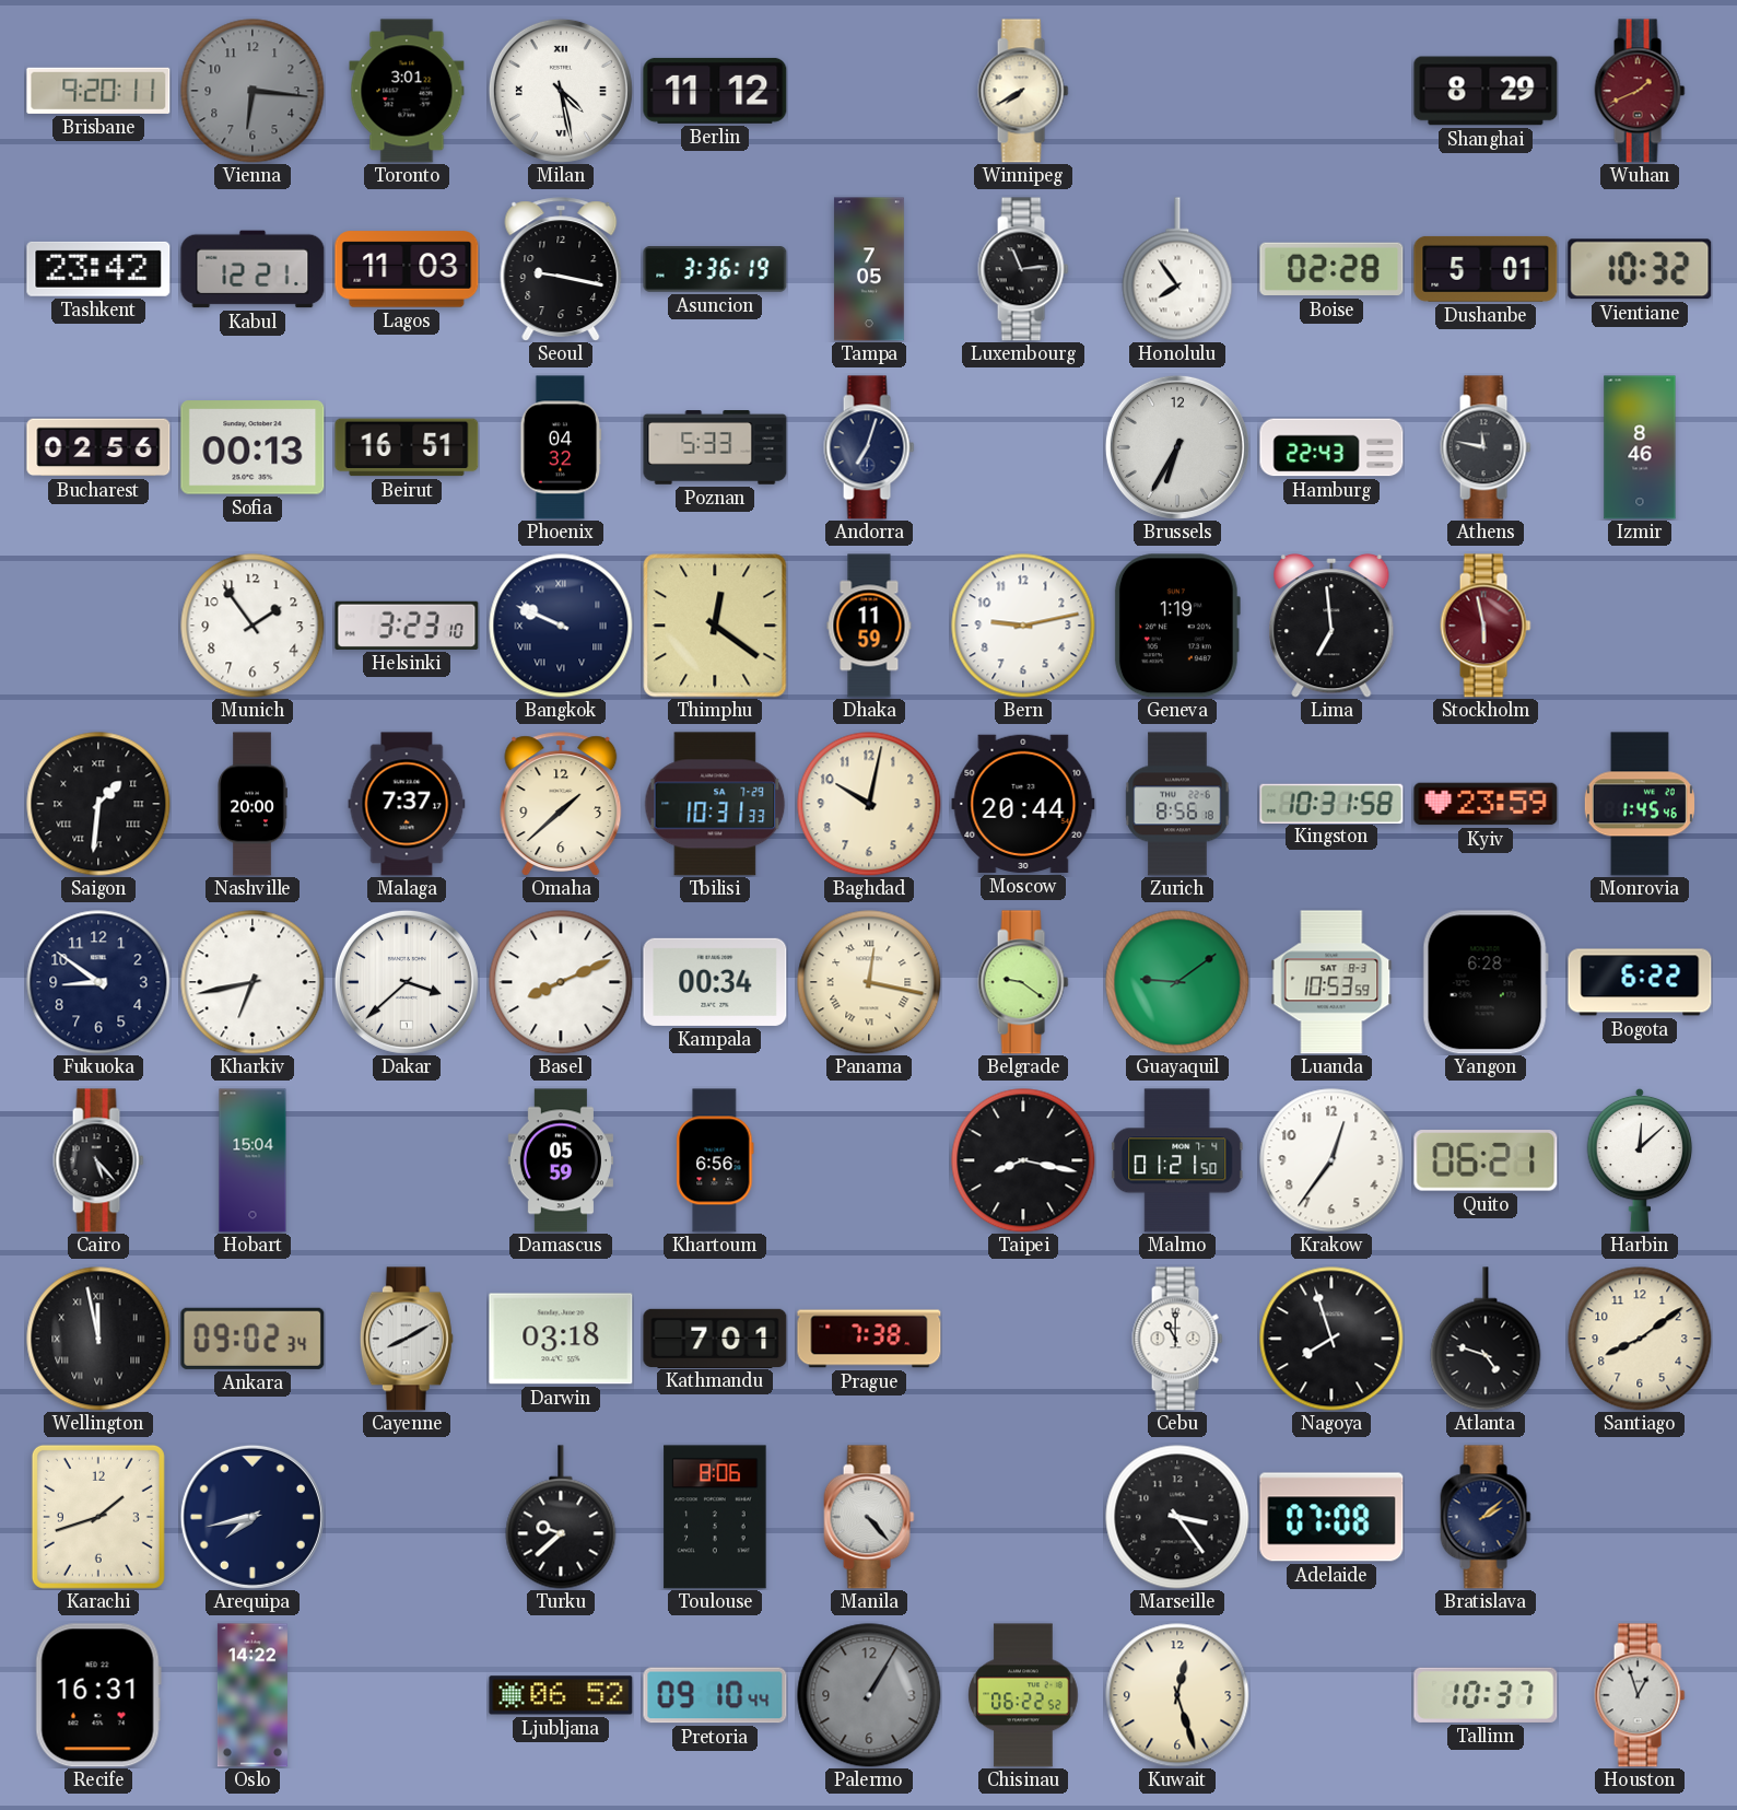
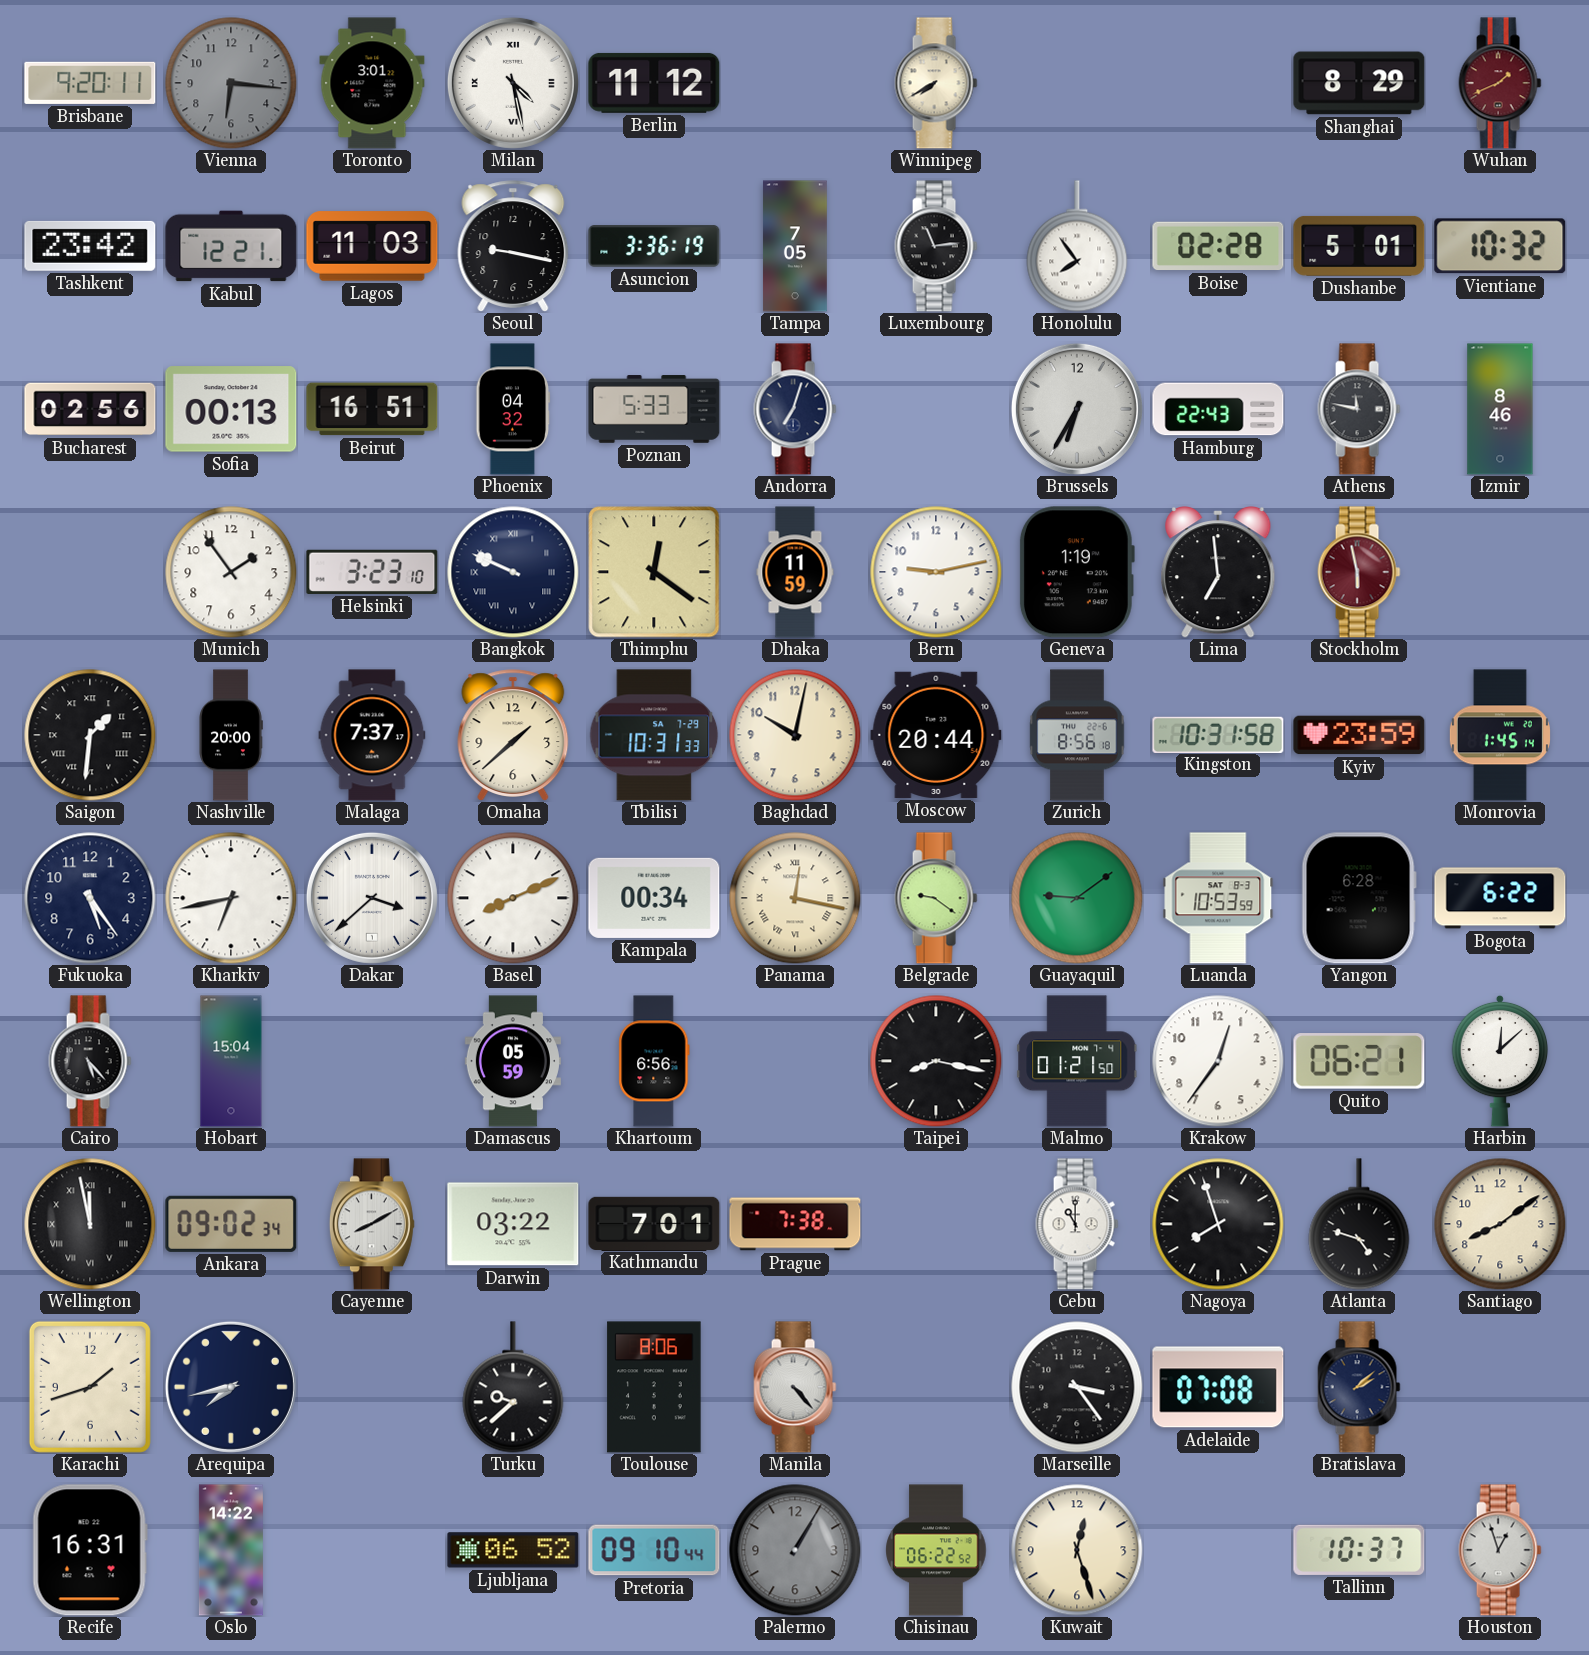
Monrovia: 1:45:46 -> 1:45:14
Fukuoka: 8:51 -> 5:24
Darwin: 03:18 -> 03:22
